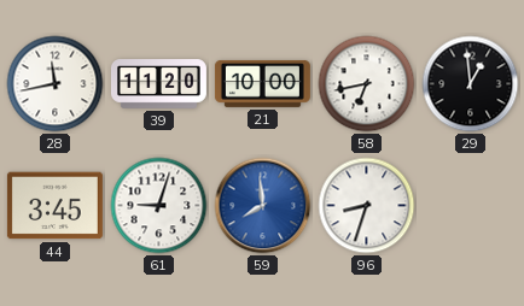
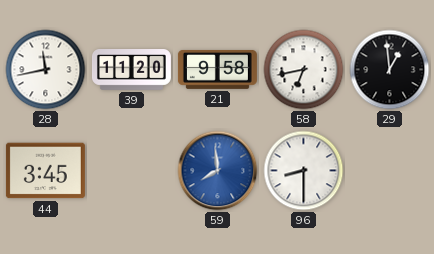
21: 10:00 -> 9:58
61: 9:03 -> none
96: 8:33 -> 8:30
